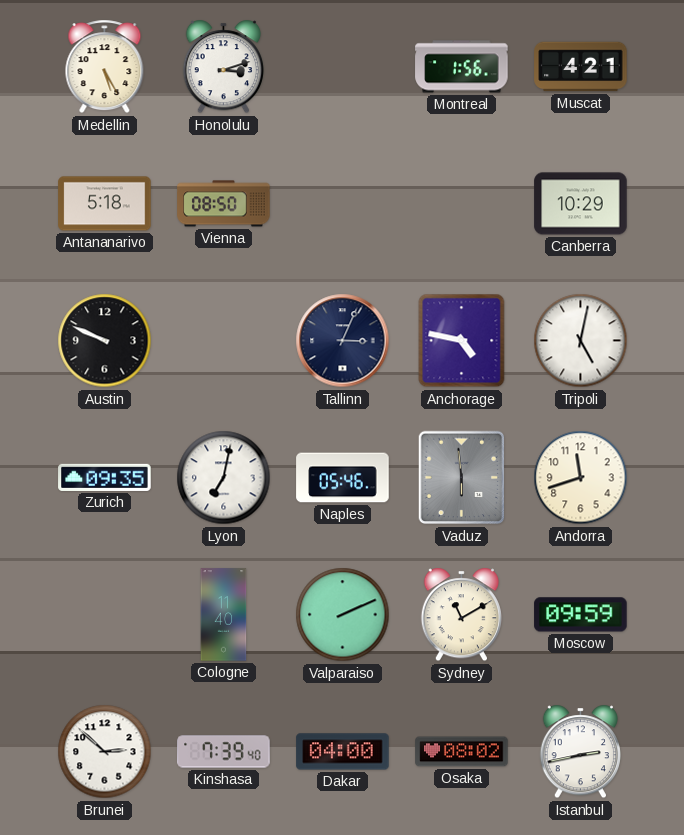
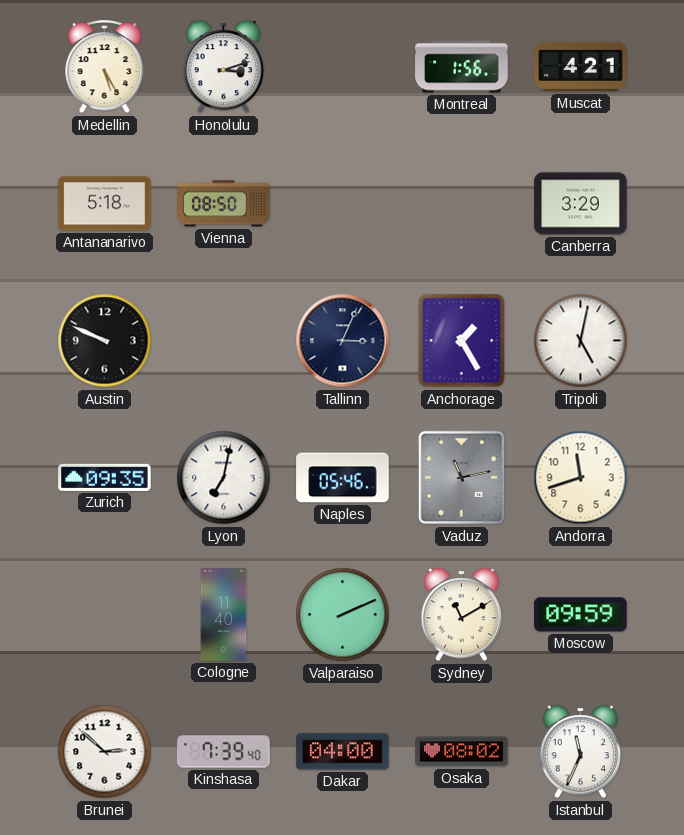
Canberra: 10:29 -> 3:29
Anchorage: 4:47 -> 1:25
Vaduz: 5:59 -> 11:13
Istanbul: 2:43 -> 11:34
